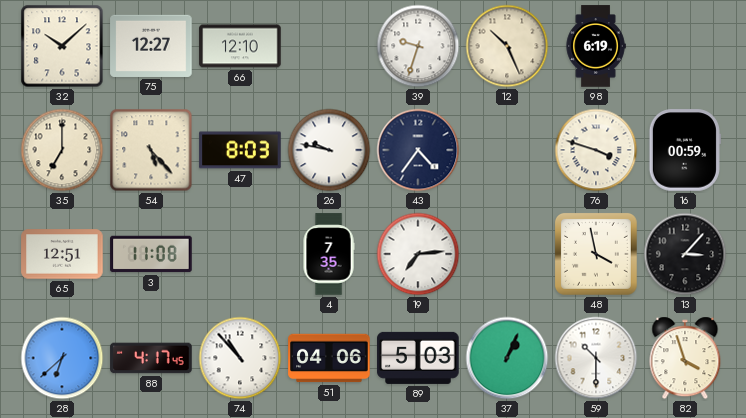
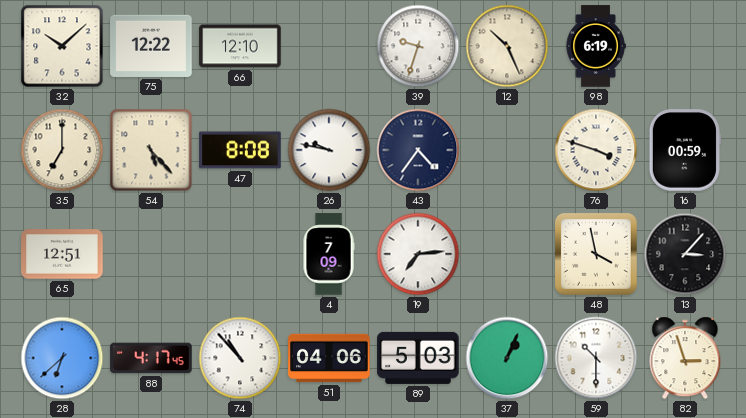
75: 12:27 -> 12:22
47: 8:03 -> 8:08
3: 11:08 -> none
4: 7:35 -> 7:09
82: 3:57 -> 2:57
